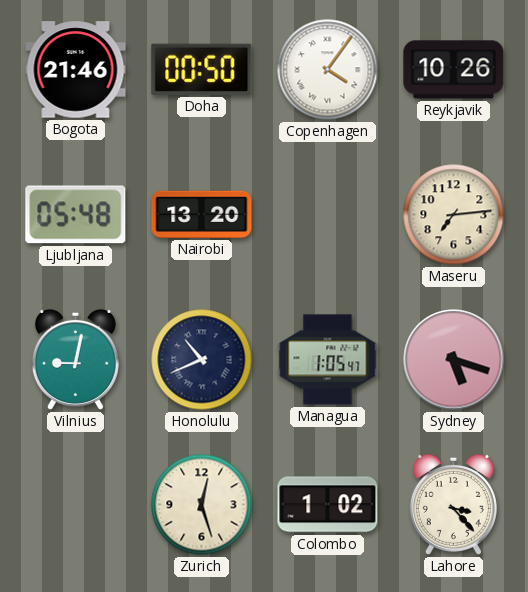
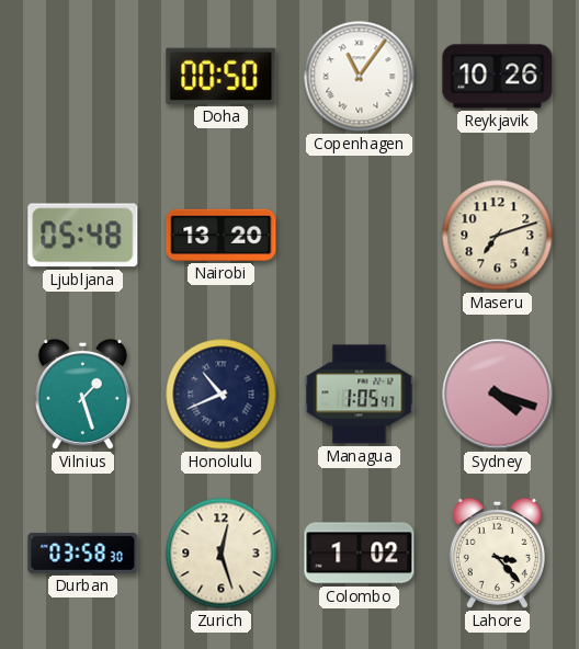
Bogota: 21:46 -> none
Copenhagen: 4:06 -> 11:06
Maseru: 7:14 -> 7:12
Vilnius: 9:02 -> 1:27
Sydney: 5:18 -> 4:18
Durban: none -> 03:58
